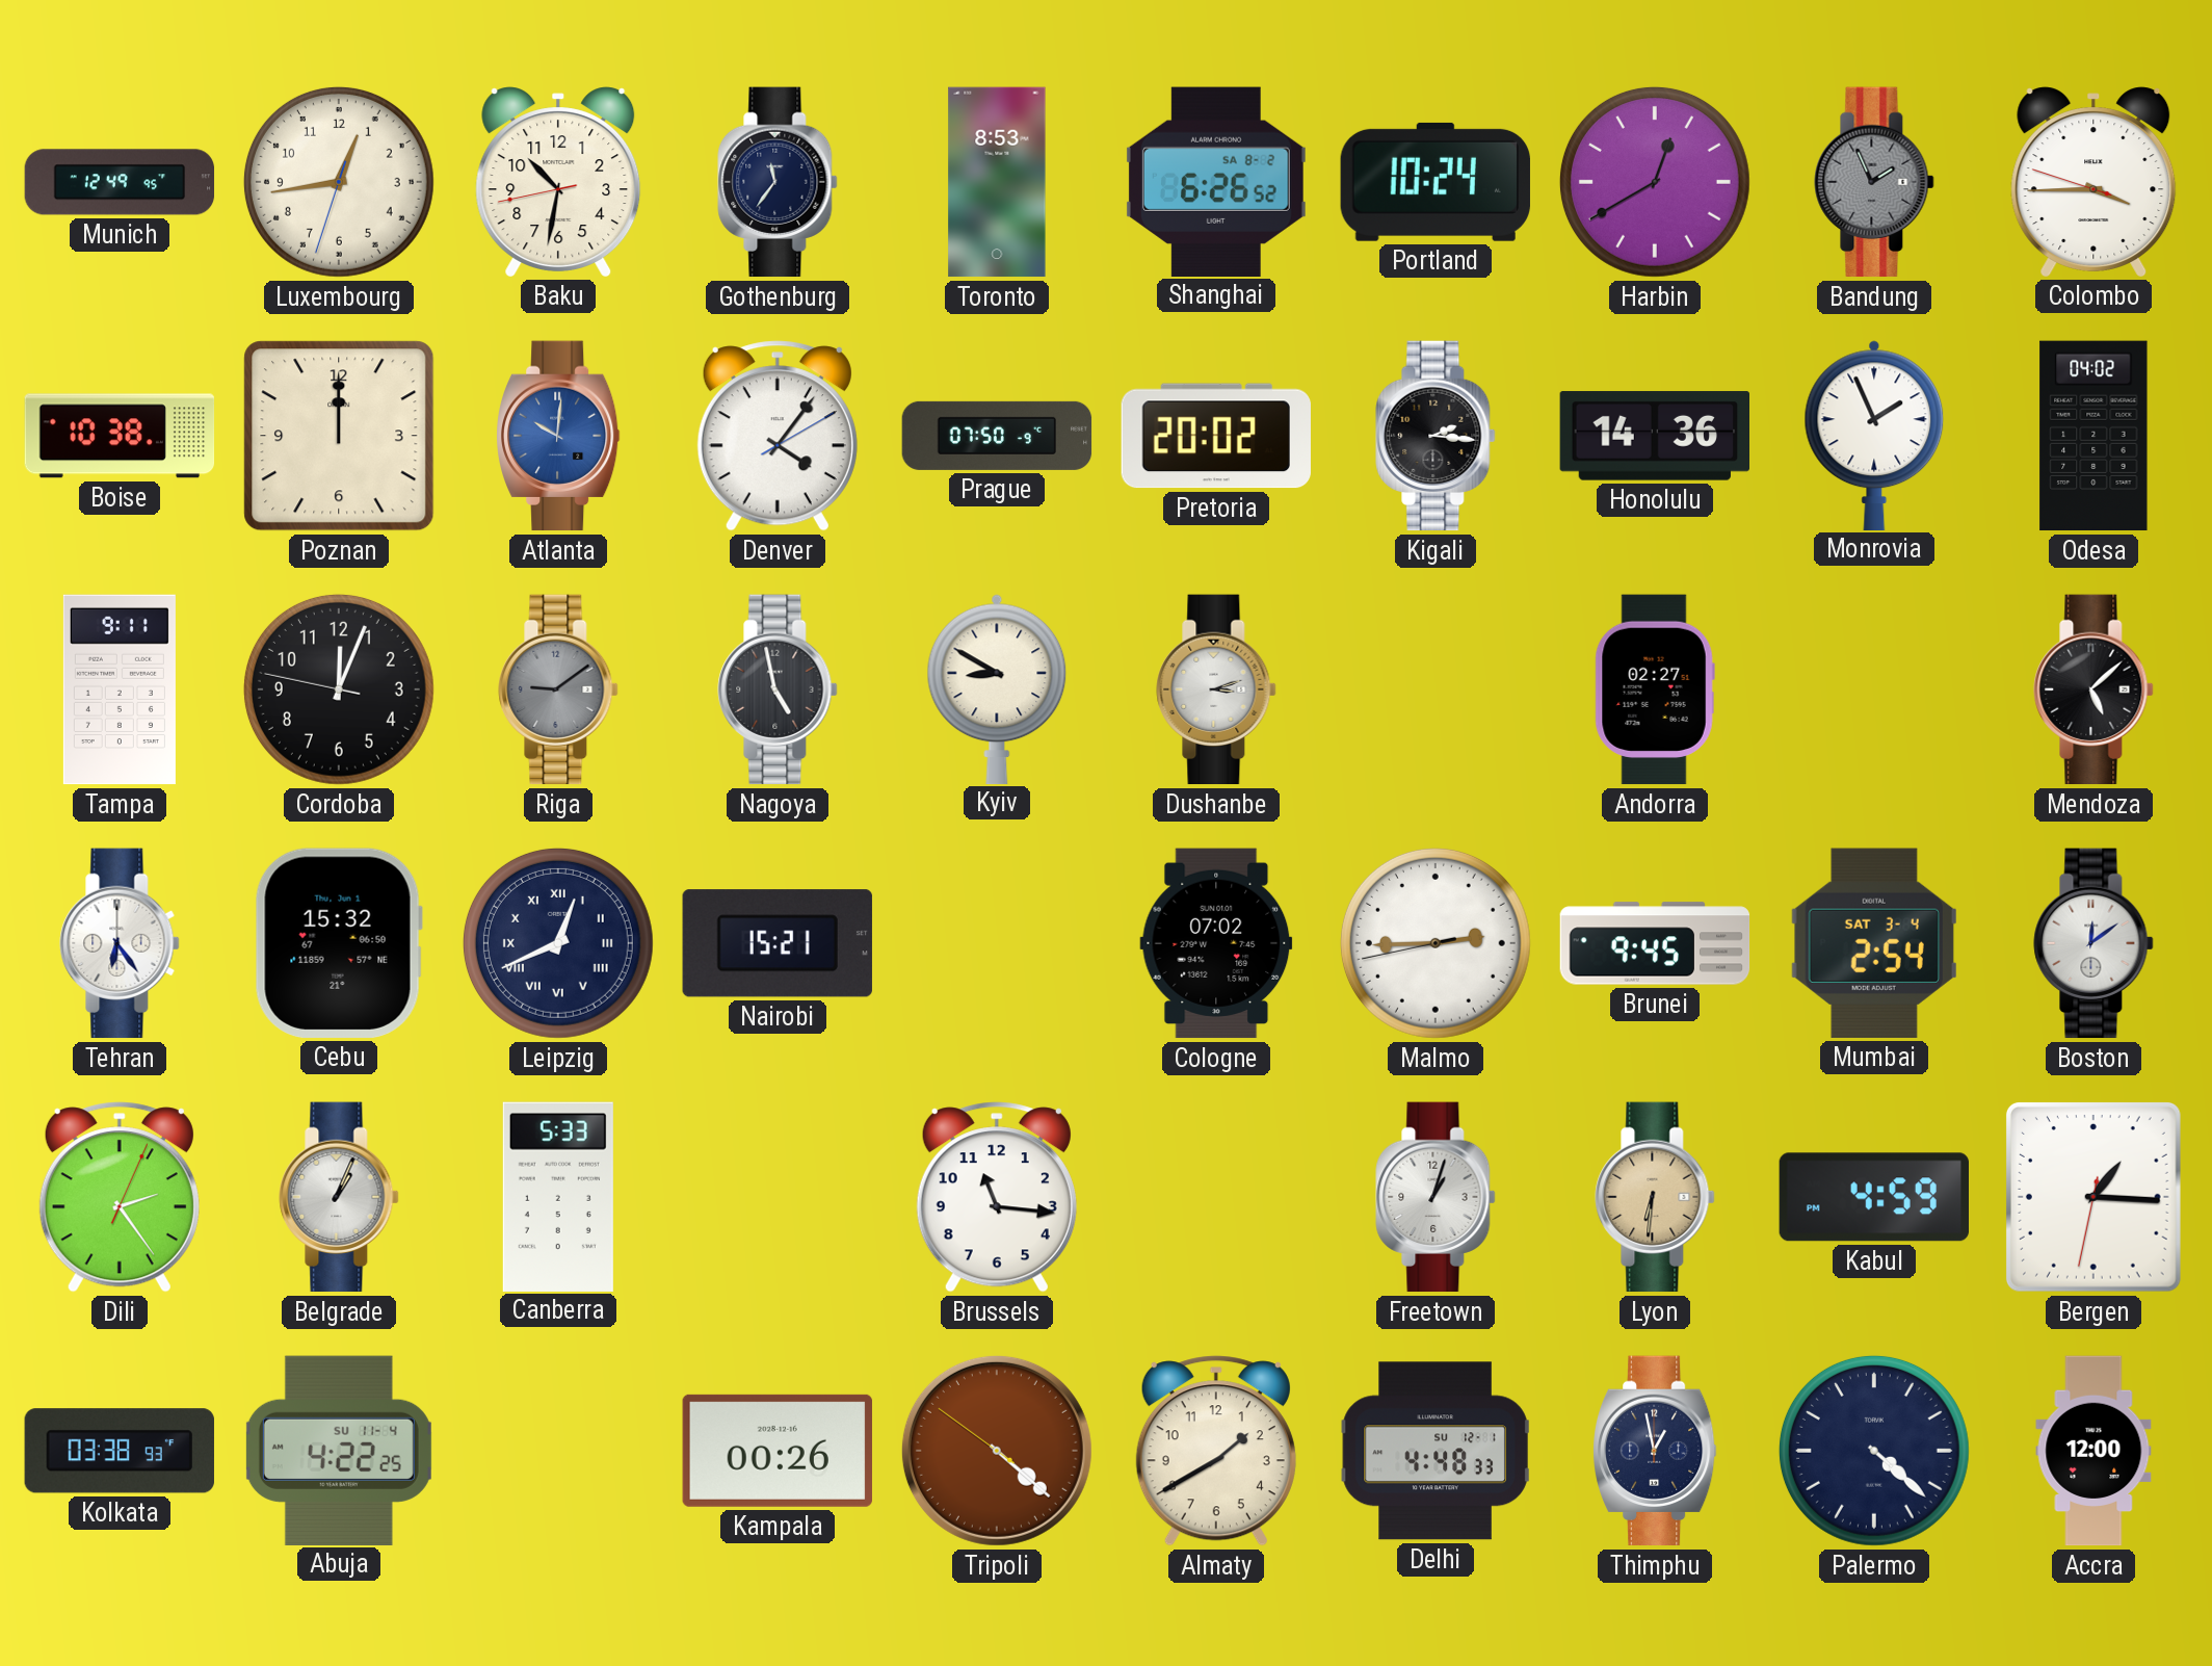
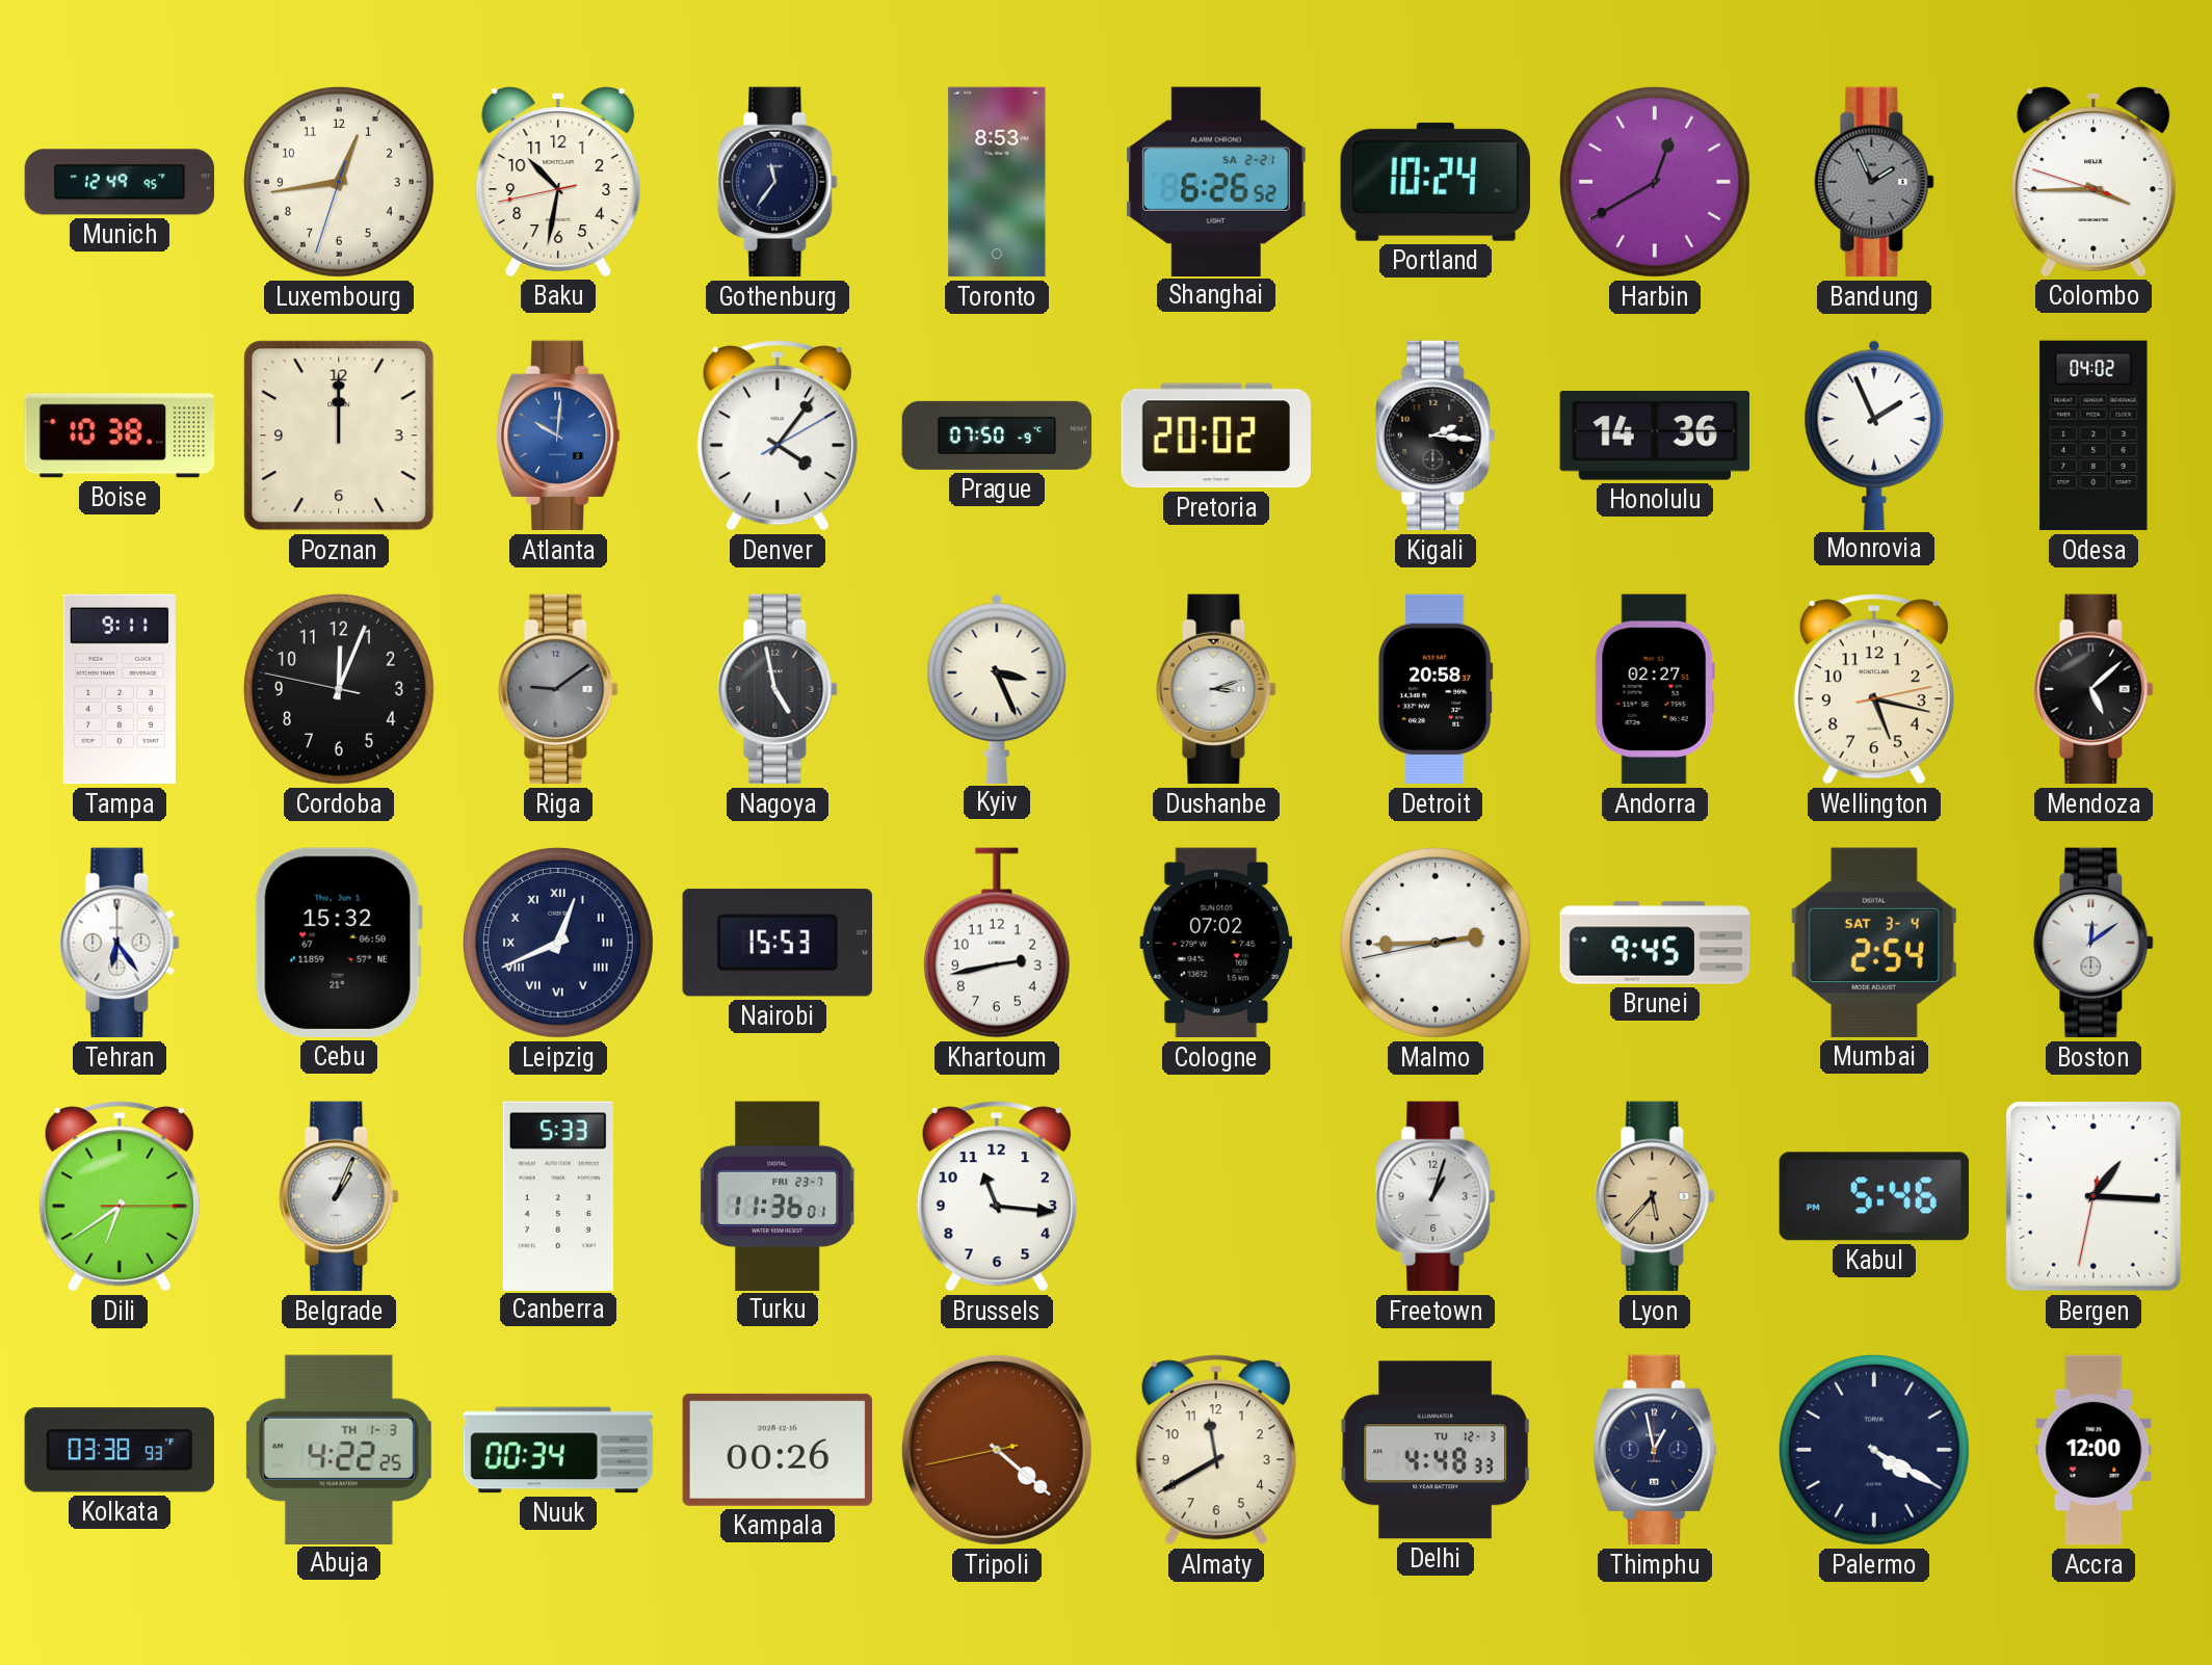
Shanghai date: SA 8-2 -> SA 2-21
Kyiv: 8:50 -> 3:26
Detroit: none -> 20:58
Wellington: none -> 5:17
Nairobi: 15:21 -> 15:53
Khartoum: none -> 2:43
Dili: 2:24 -> 6:39
Turku: none -> 11:36
Lyon: 6:31 -> 5:37
Kabul: 4:59 -> 5:46
Abuja date: SU 11-4 -> TH 1-3
Nuuk: none -> 00:34
Tripoli: 4:21:51 -> 4:21:43
Almaty: 1:40 -> 11:40
Delhi date: SU 12-1 -> TU 12-3
Palermo: 4:22 -> 4:20
